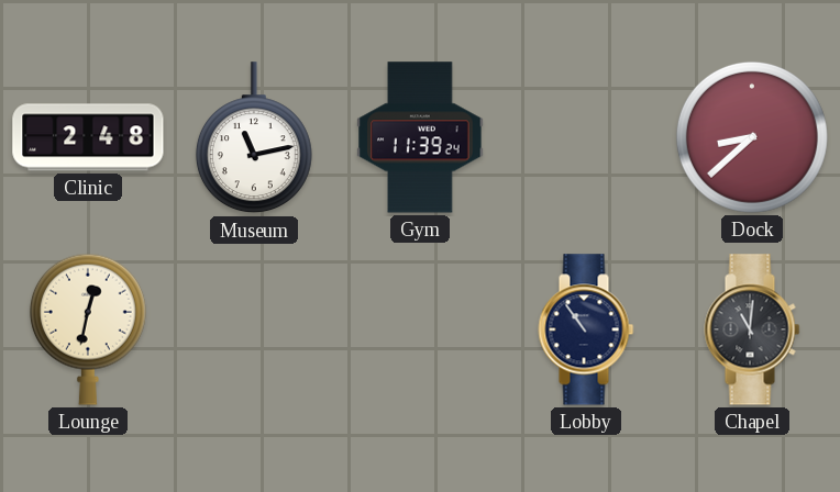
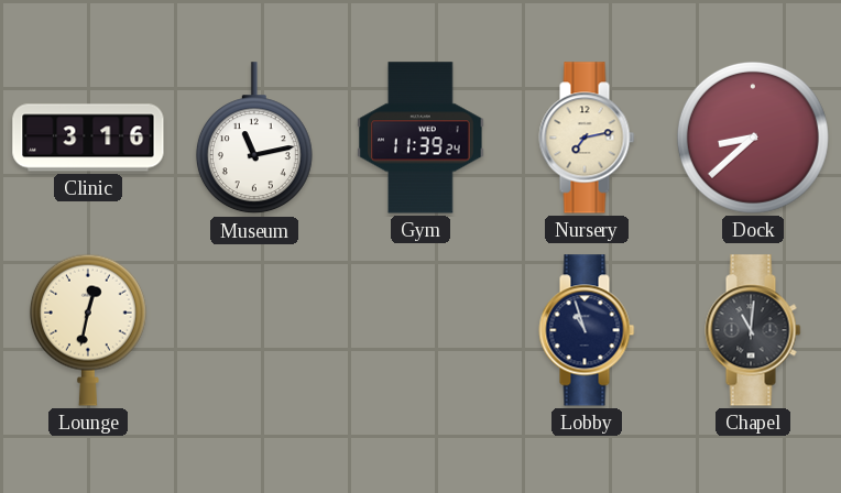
Clinic: 2:48 -> 3:16
Nursery: none -> 7:13
Lobby: 10:54 -> 10:57
